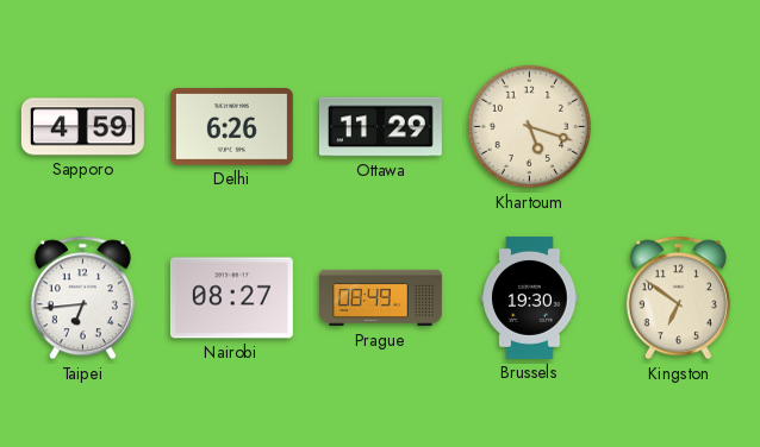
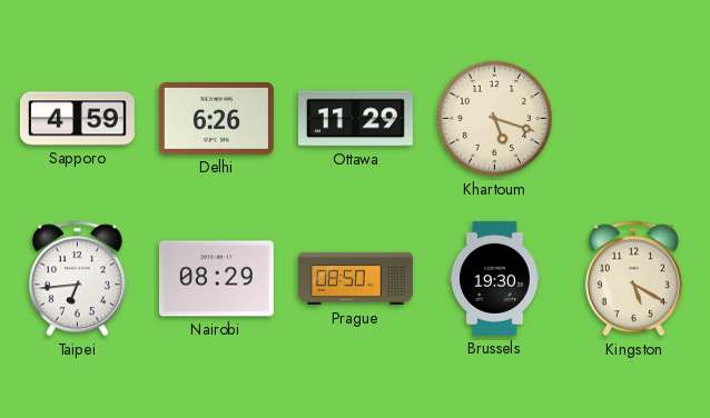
Nairobi: 08:27 -> 08:29
Prague: 08:49 -> 08:50
Kingston: 6:51 -> 5:20
